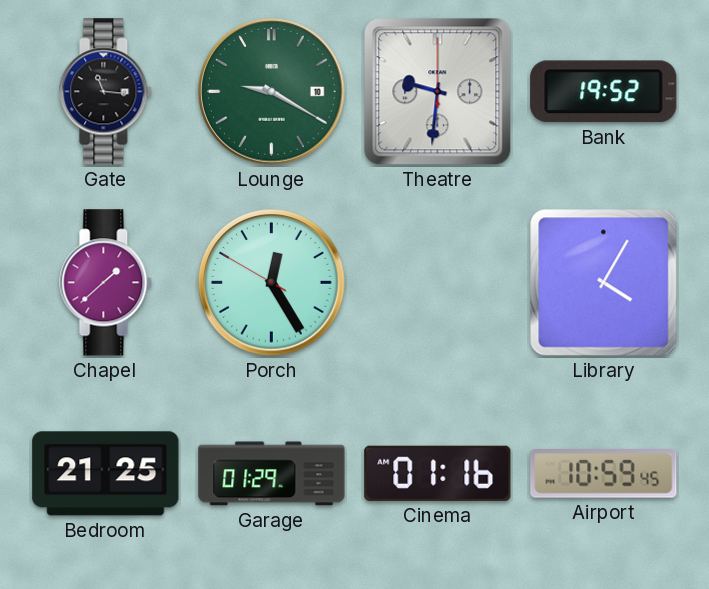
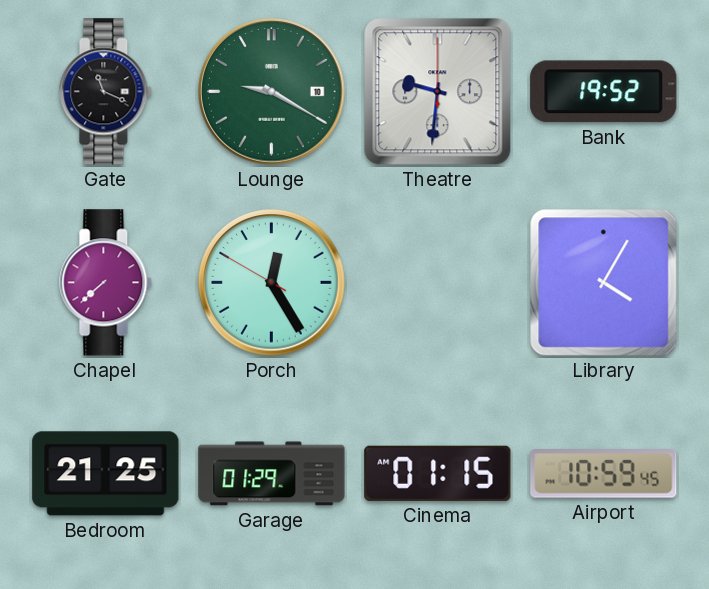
Gate: 11:16 -> 11:19
Chapel: 1:38 -> 7:38
Cinema: 01:16 -> 01:15
